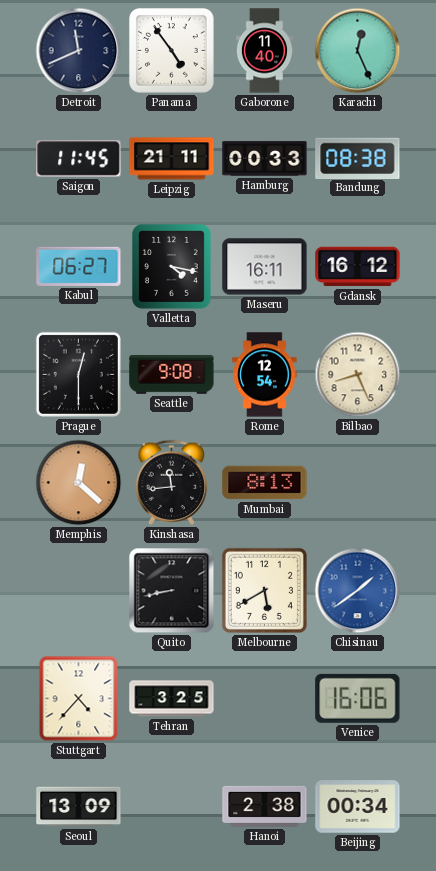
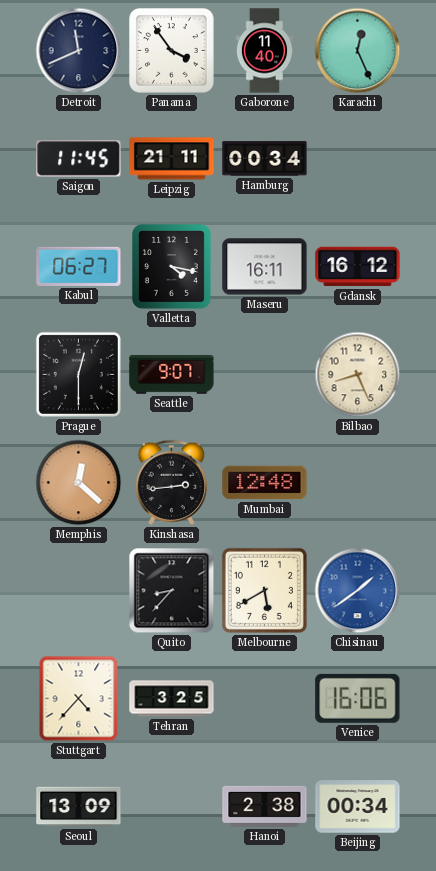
Panama: 4:54 -> 3:54
Hamburg: 00:33 -> 00:34
Bandung: 08:38 -> none
Seattle: 9:08 -> 9:07
Rome: 12:54 -> none
Kinshasa: 11:44 -> 2:44
Mumbai: 8:13 -> 12:48
Quito: 8:43 -> 8:37
